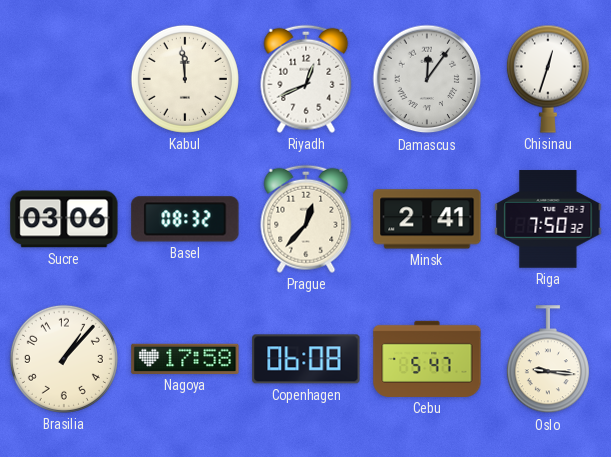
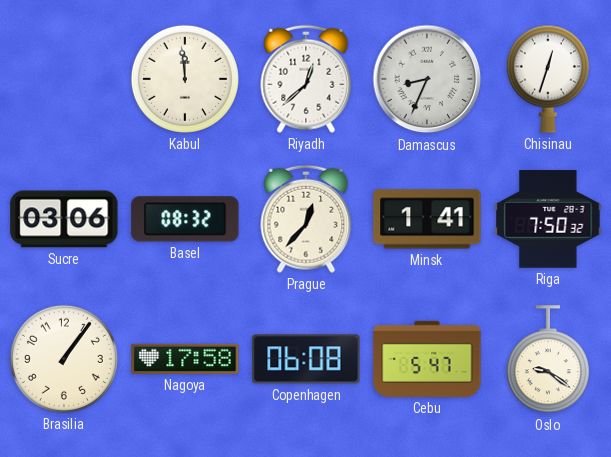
Riyadh: 12:41 -> 12:38
Damascus: 12:06 -> 8:34
Minsk: 2:41 -> 1:41
Brasilia: 1:07 -> 1:06
Oslo: 9:16 -> 9:21
